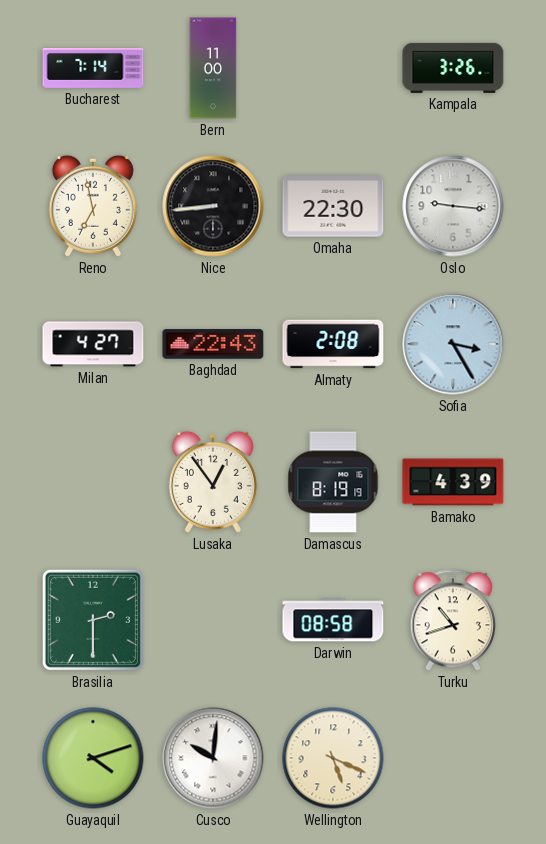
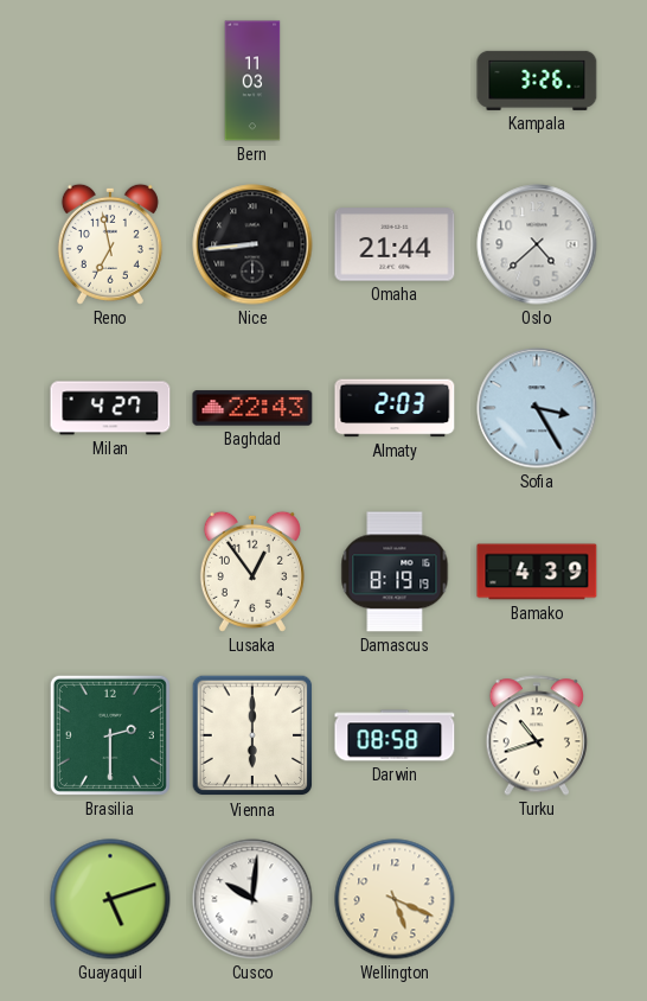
Bucharest: 7:14 -> none
Bern: 11:00 -> 11:03
Omaha: 22:30 -> 21:44
Oslo: 9:16 -> 4:38
Almaty: 2:08 -> 2:03
Vienna: none -> 6:00
Guayaquil: 4:12 -> 5:12
